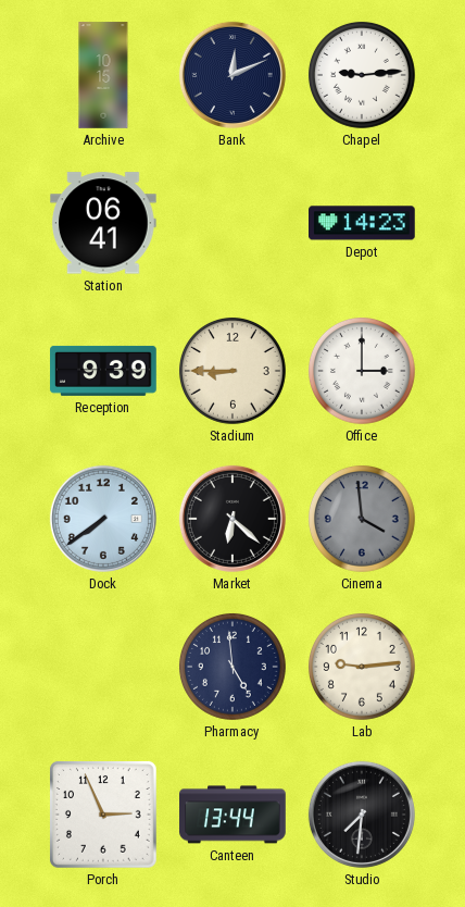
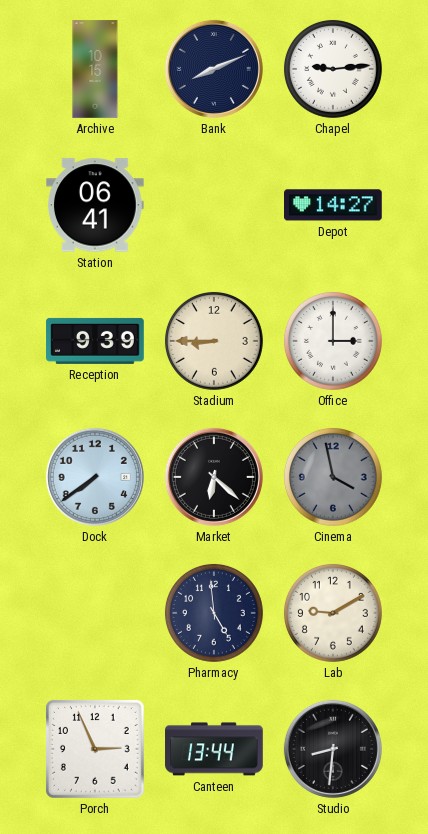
Bank: 12:11 -> 8:11
Depot: 14:23 -> 14:27
Cinema: 3:59 -> 3:58
Lab: 9:14 -> 9:10
Studio: 7:31 -> 8:31
